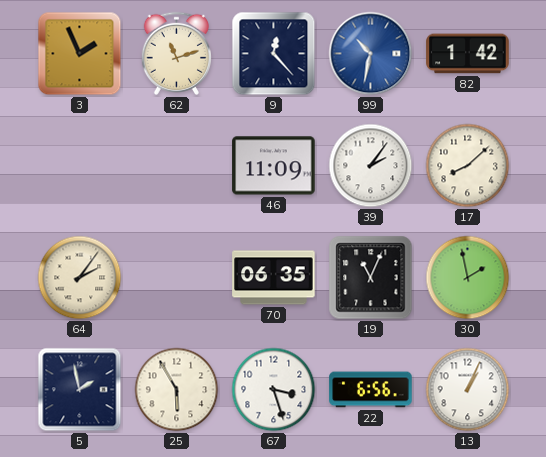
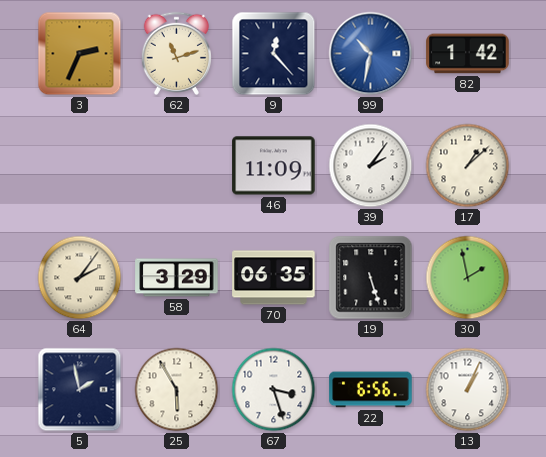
3: 1:56 -> 2:34
17: 8:08 -> 1:08
58: none -> 3:29
19: 11:04 -> 5:27
